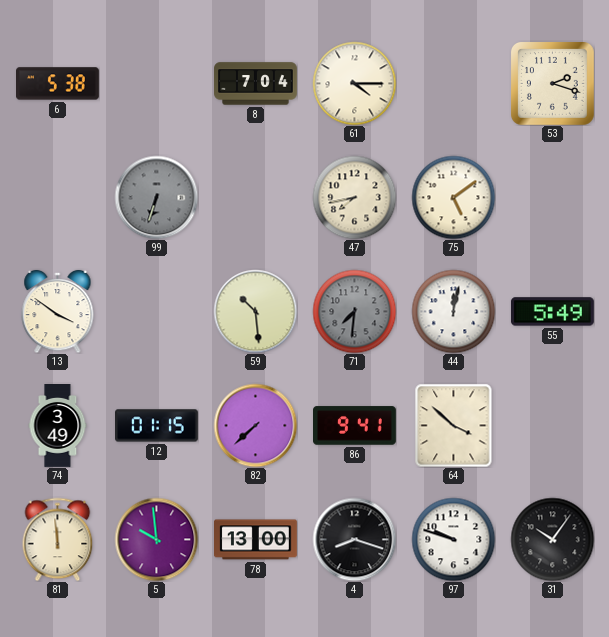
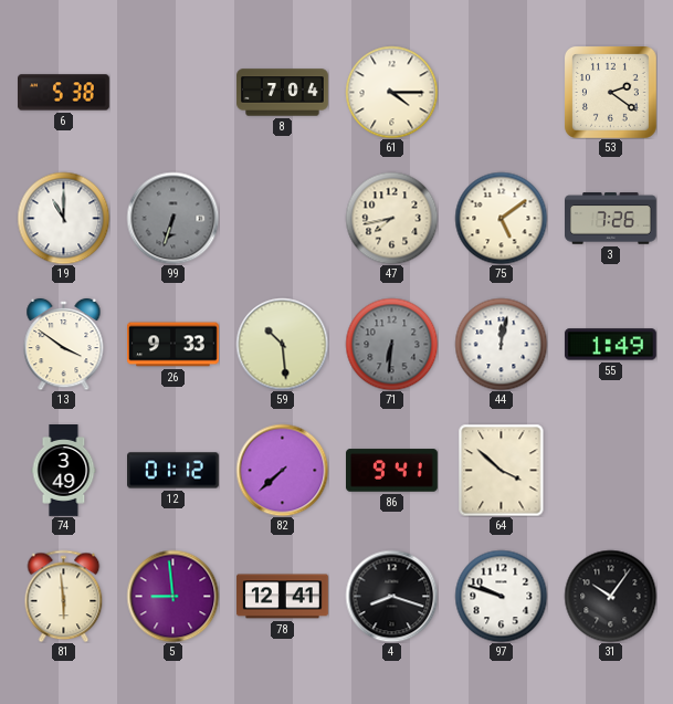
53: 2:18 -> 2:21
19: none -> 11:00
3: none -> 7:26
26: none -> 9:33
71: 7:31 -> 6:31
55: 5:49 -> 1:49
12: 01:15 -> 01:12
81: 11:59 -> 5:59
5: 9:59 -> 8:59
78: 13:00 -> 12:41
